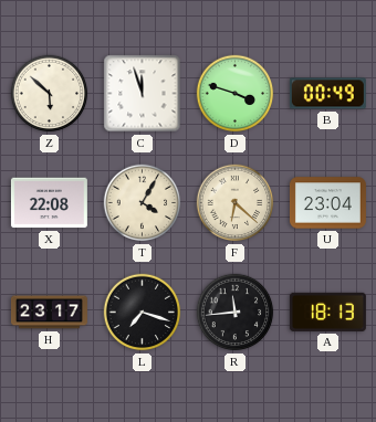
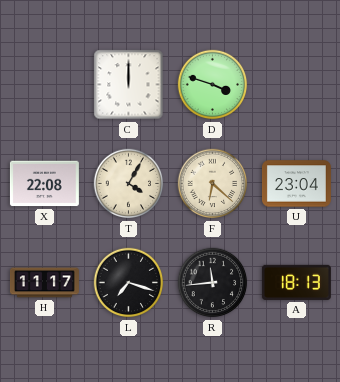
Z: 5:52 -> none
C: 11:57 -> 12:00
B: 00:49 -> none
H: 23:17 -> 11:17
